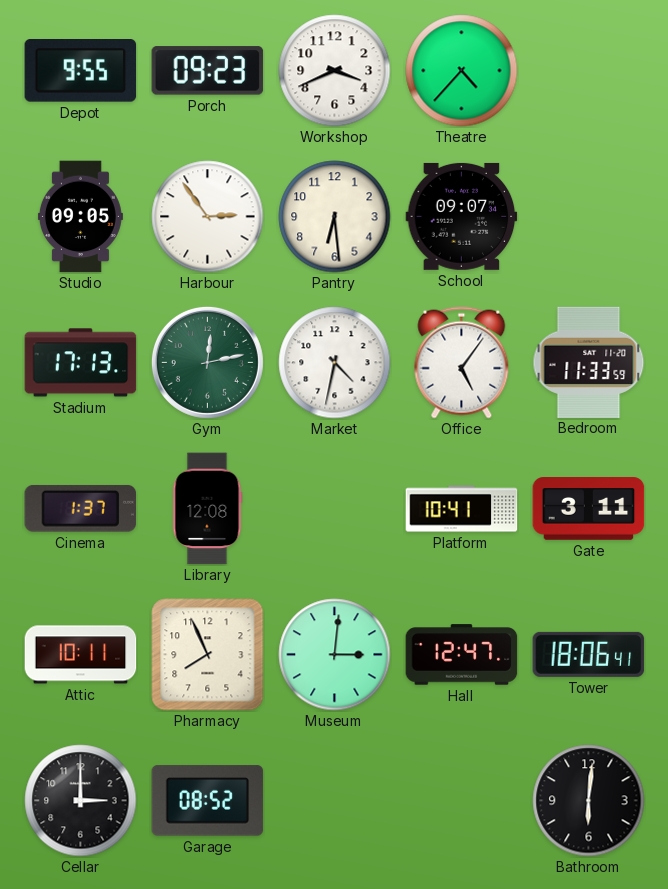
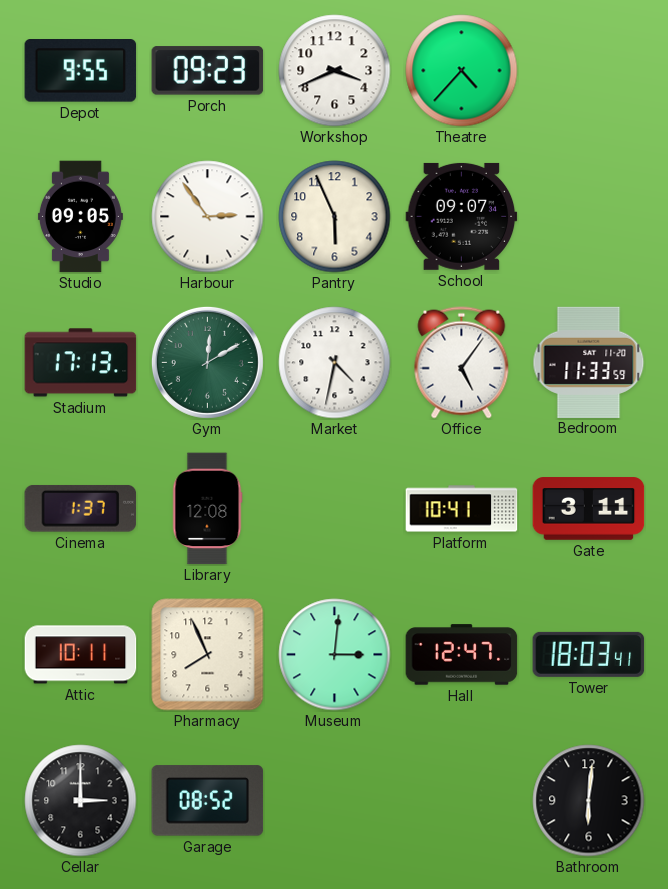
Pantry: 6:29 -> 5:56
Gym: 12:13 -> 12:10
Tower: 18:06 -> 18:03
